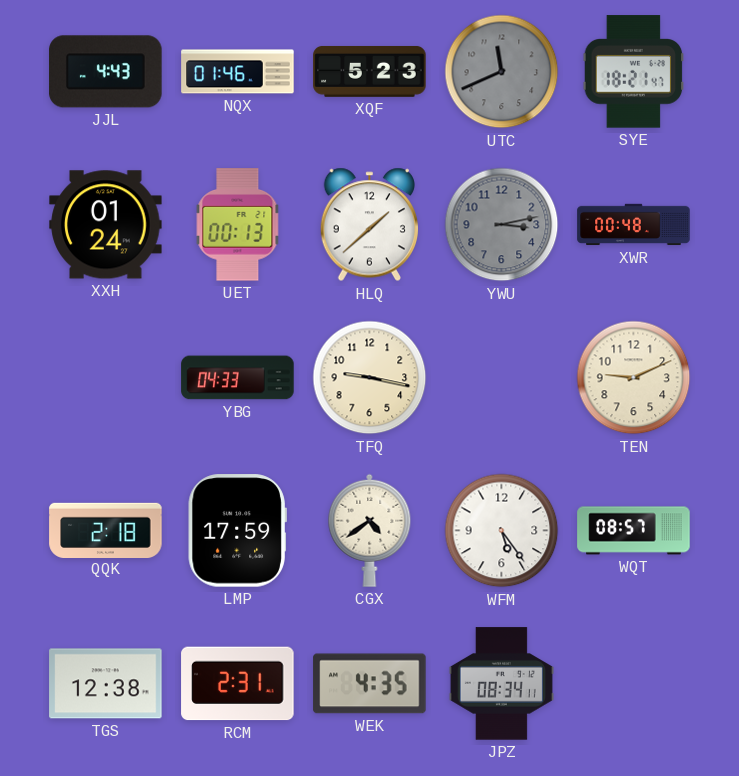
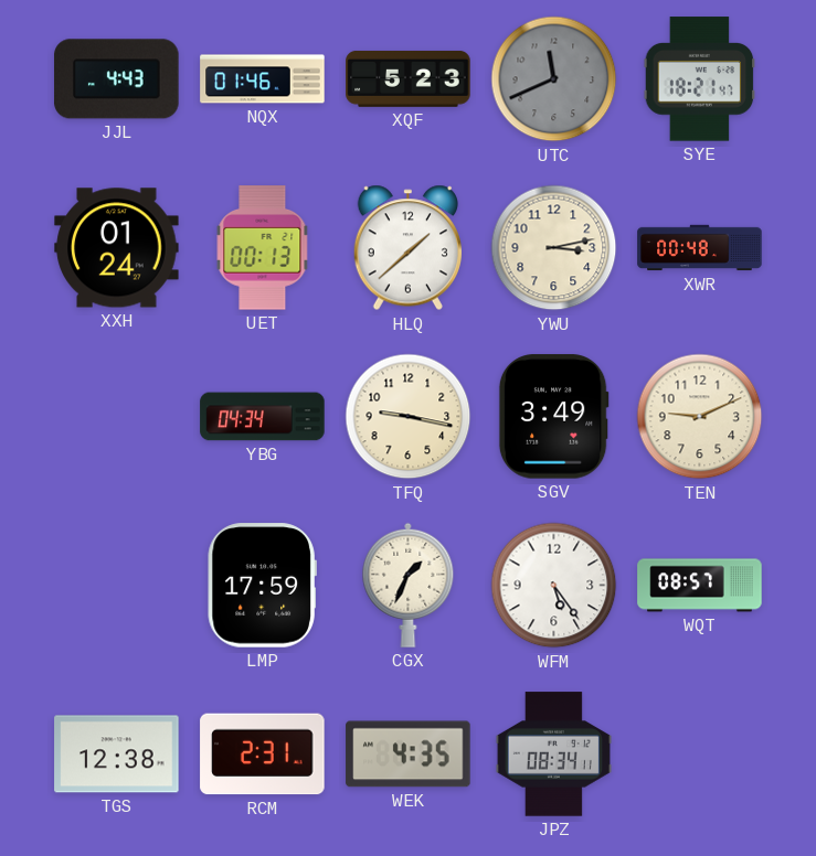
YWU dial: grey -> cream
YBG: 04:33 -> 04:34
SGV: none -> 3:49
QQK: 2:18 -> none
CGX: 4:39 -> 1:34
